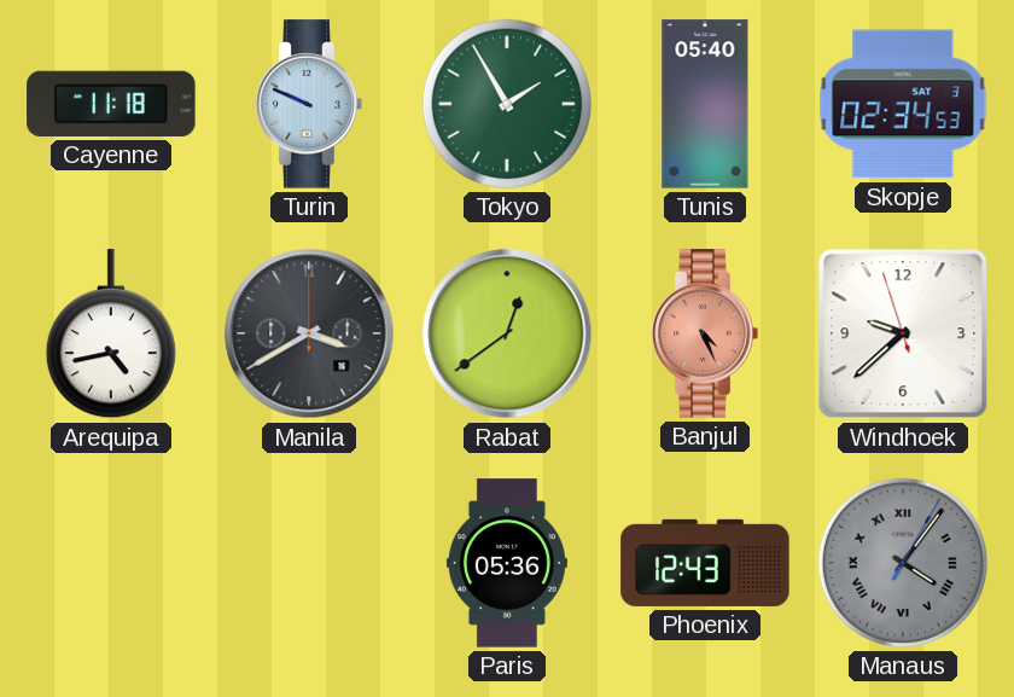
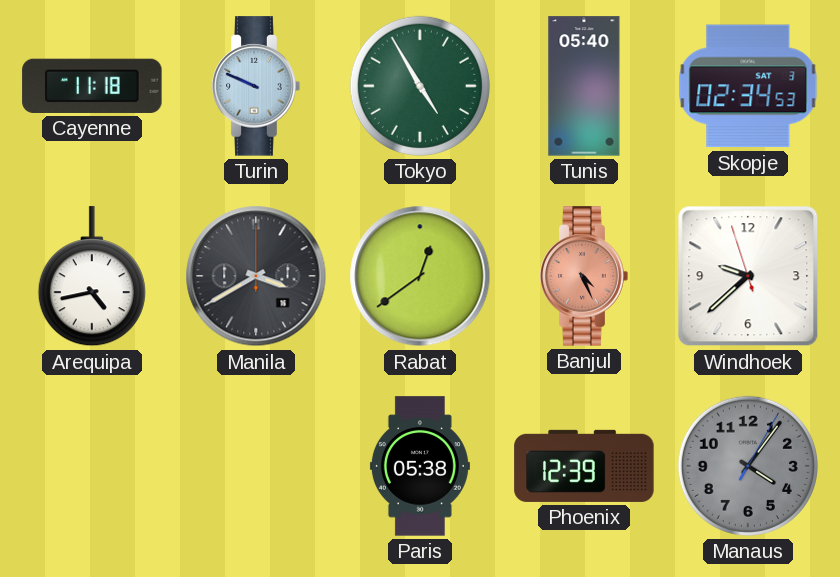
Tokyo: 1:55 -> 4:55
Paris: 05:36 -> 05:38
Phoenix: 12:43 -> 12:39
Manaus numerals: Roman -> Arabic
